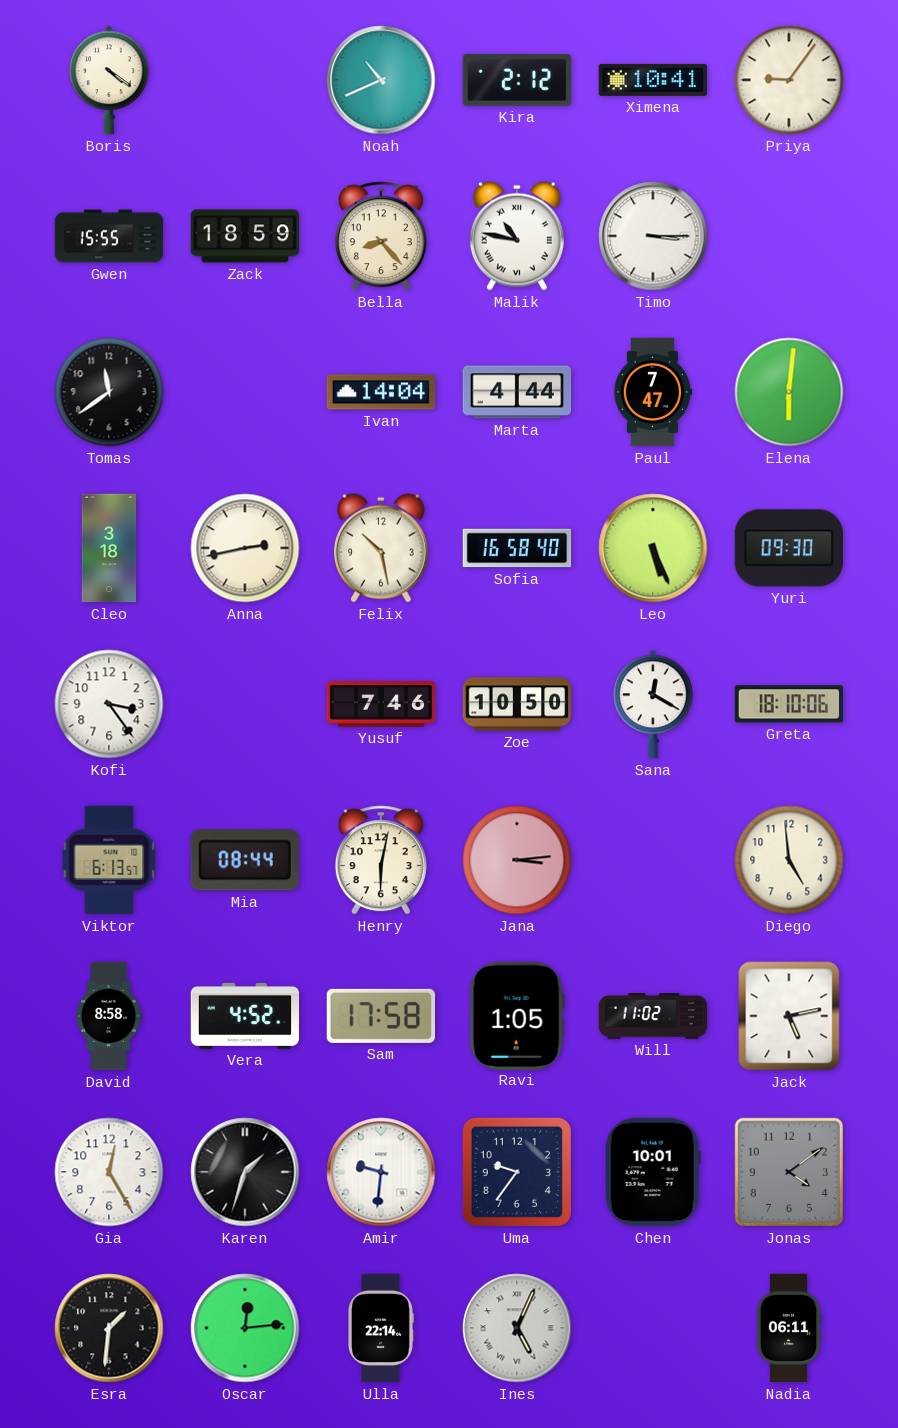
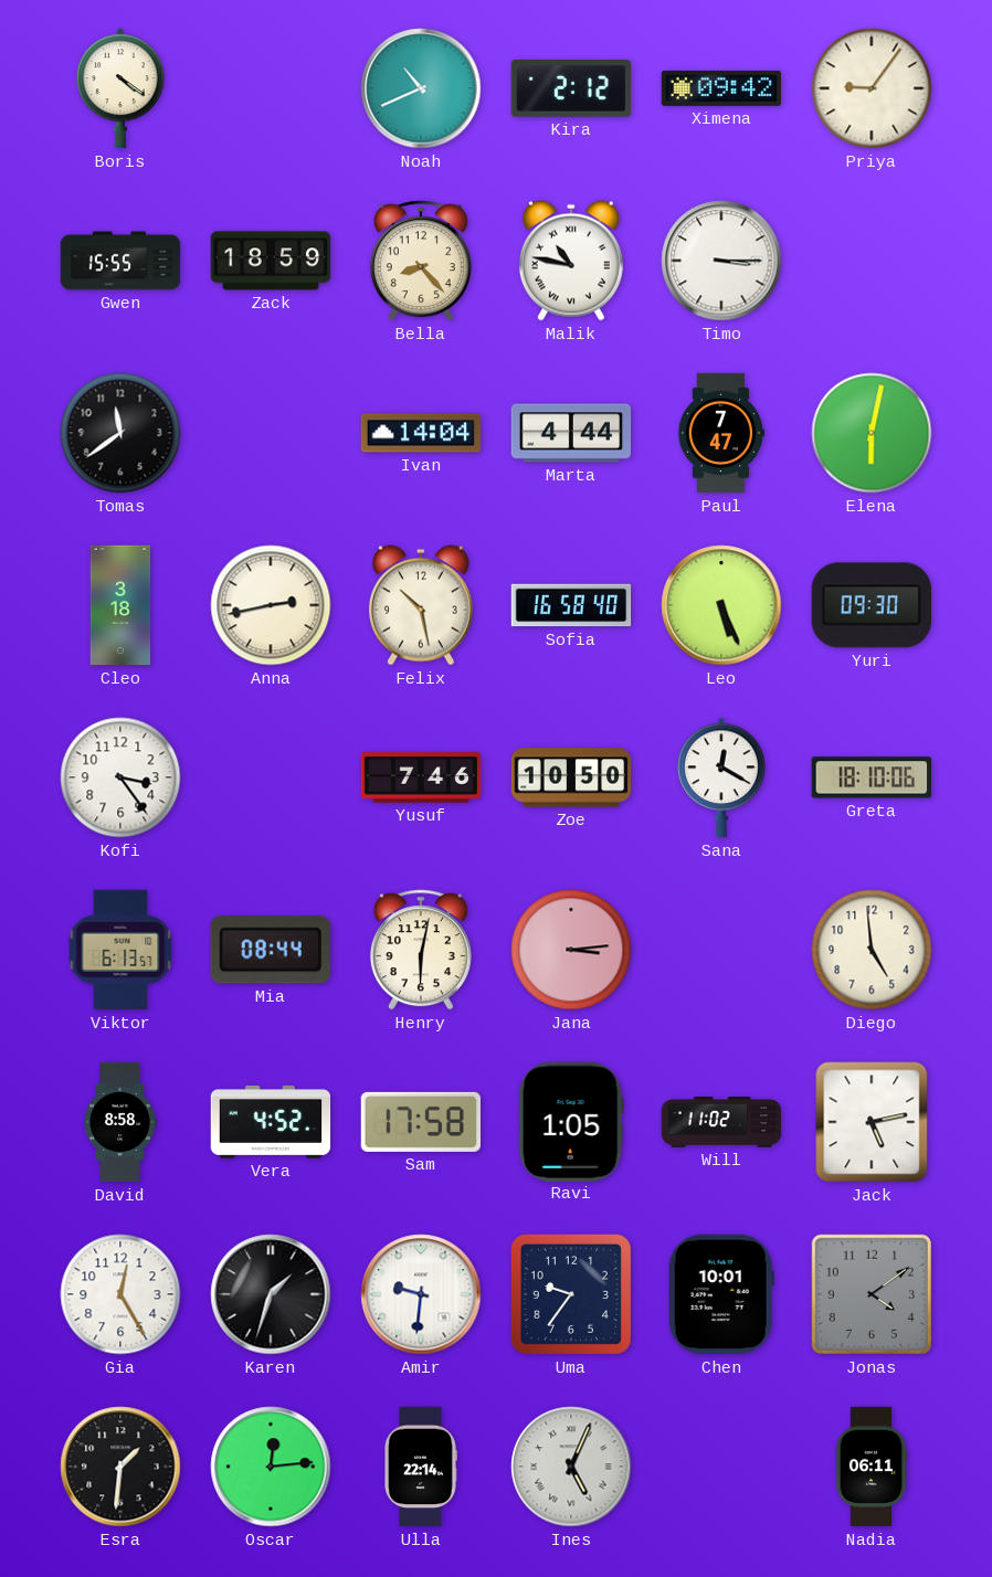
Ximena: 10:41 -> 09:42
Elena: 6:01 -> 6:02
